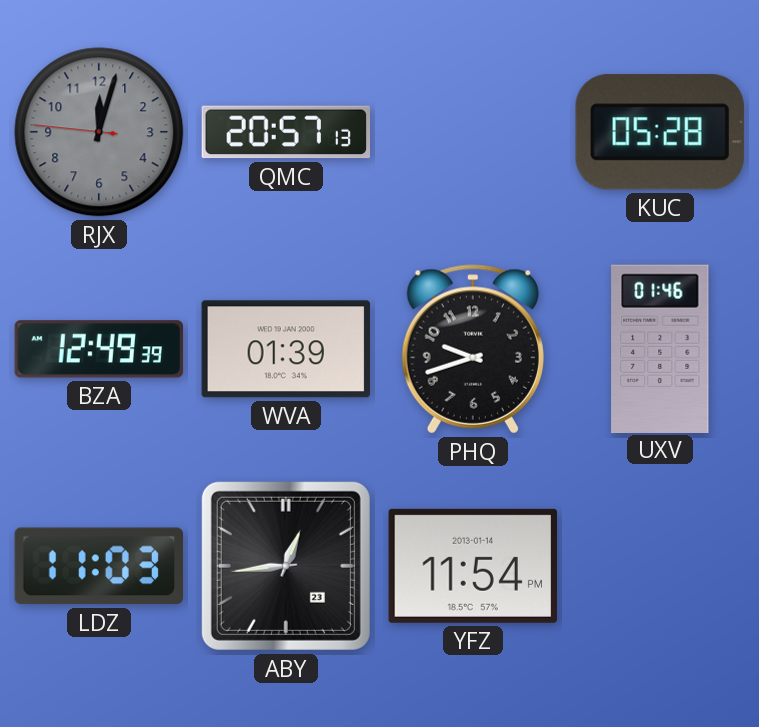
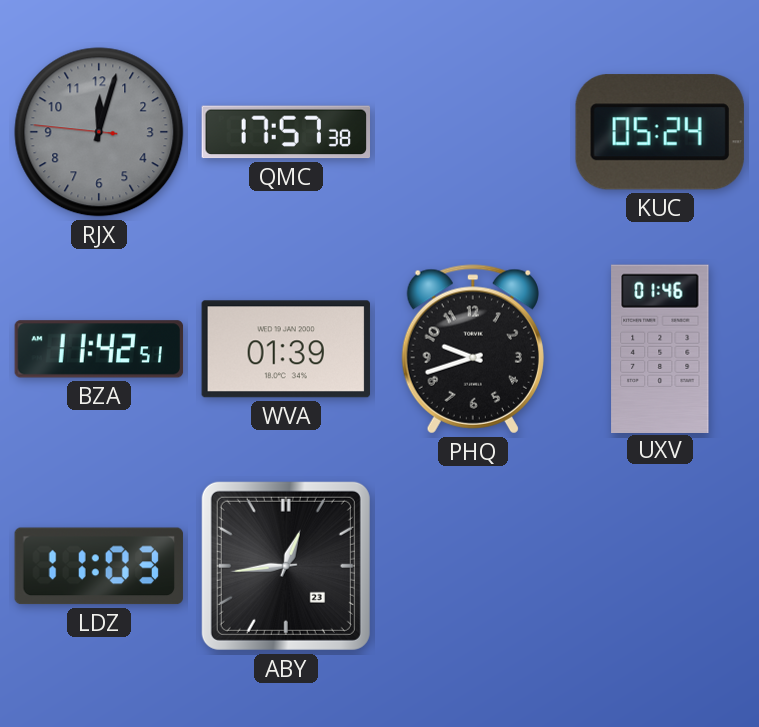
QMC: 20:57 -> 17:57
KUC: 05:28 -> 05:24
BZA: 12:49 -> 11:42
YFZ: 11:54 -> none
